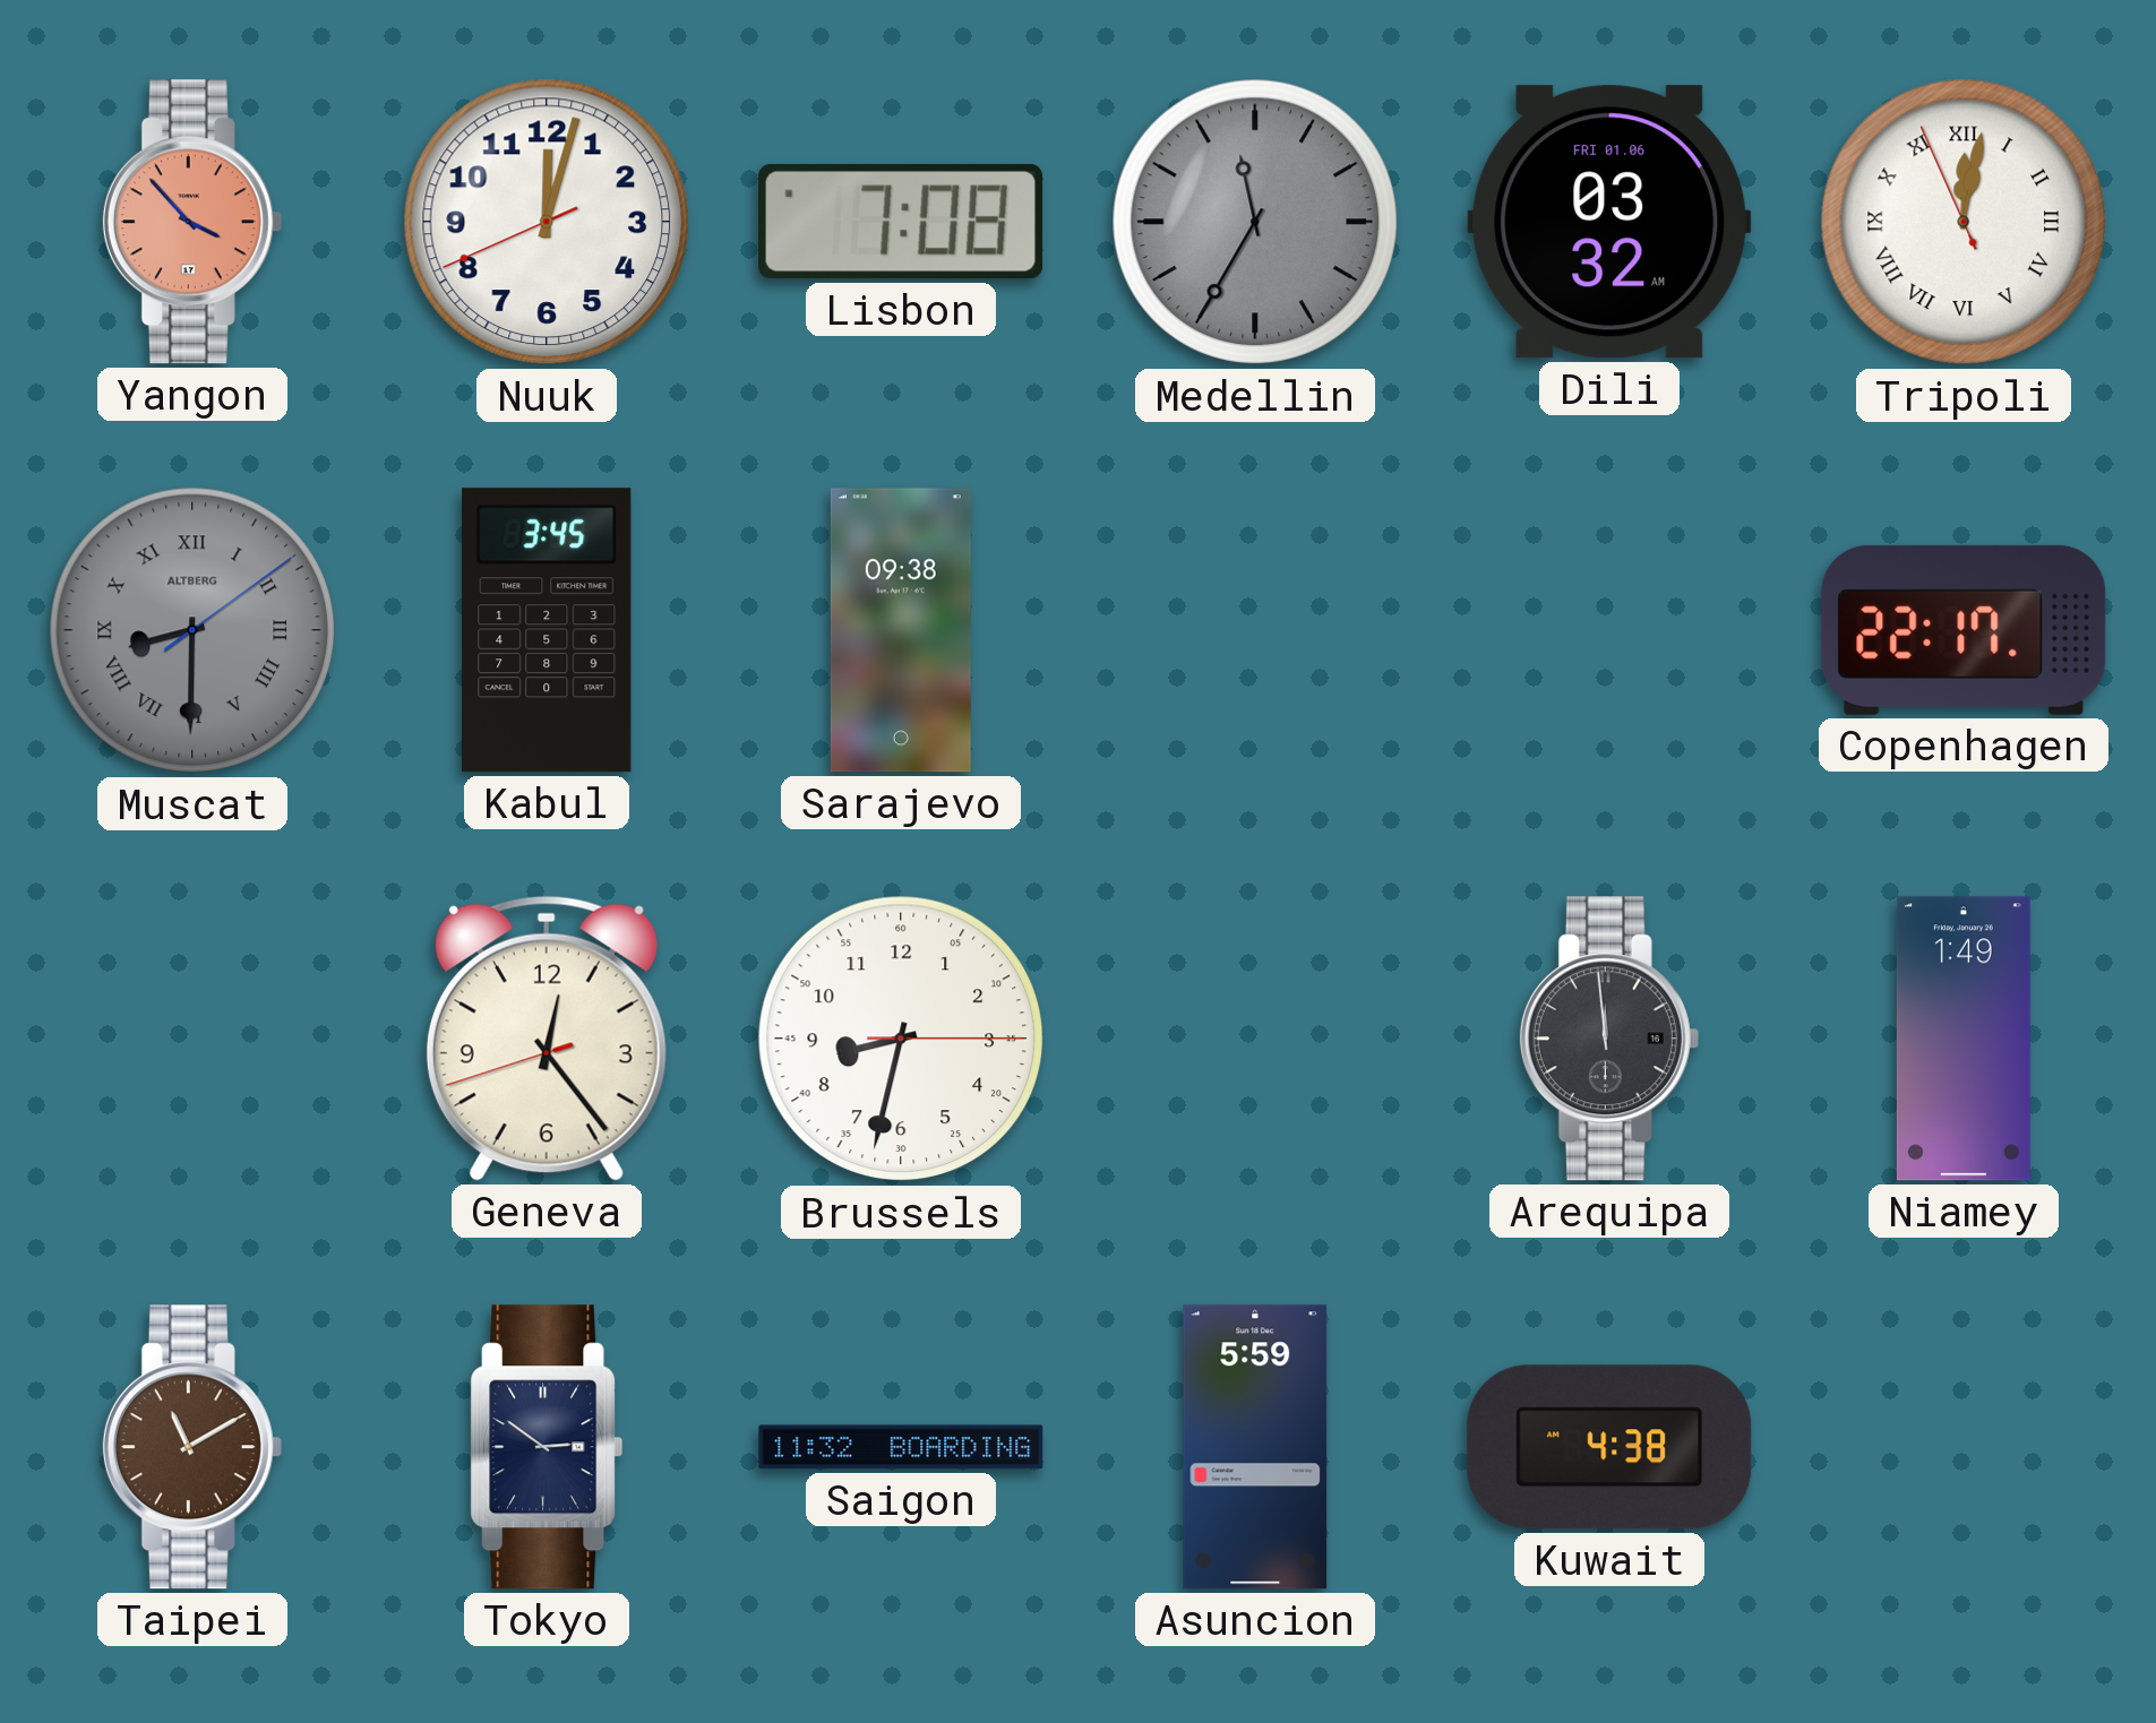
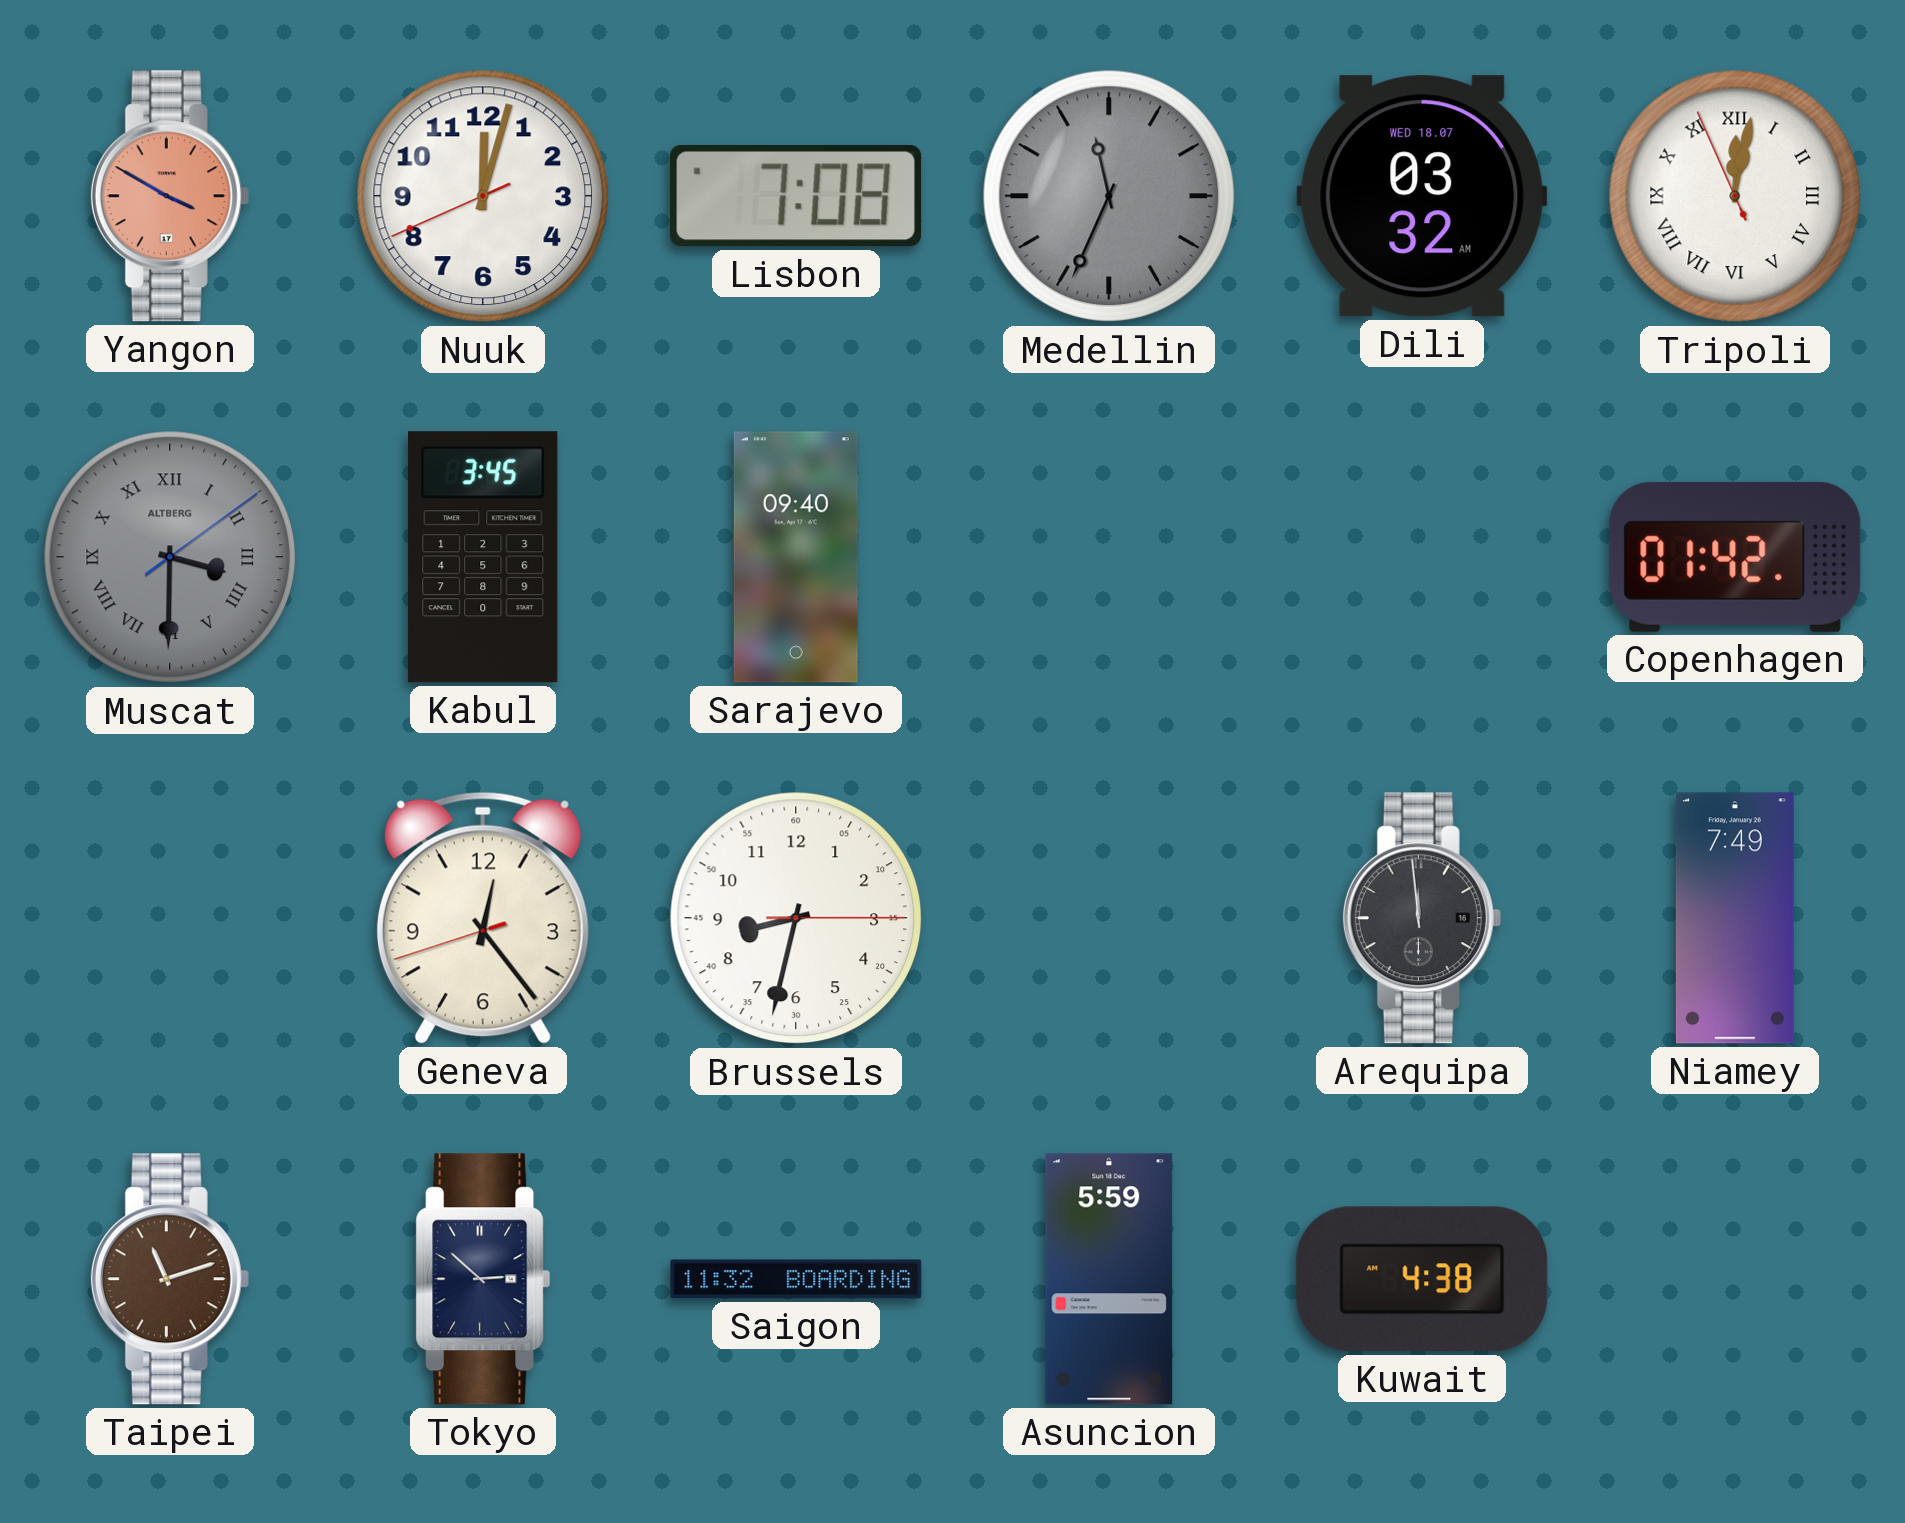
Yangon: 3:53 -> 3:50
Medellin: 11:35 -> 11:34
Dili date: FRI 01.06 -> WED 18.07
Muscat: 8:30 -> 3:30
Sarajevo: 09:38 -> 09:40
Copenhagen: 22:17 -> 01:42
Niamey: 1:49 -> 7:49
Taipei: 11:10 -> 11:12
Tokyo: 2:51 -> 2:52
